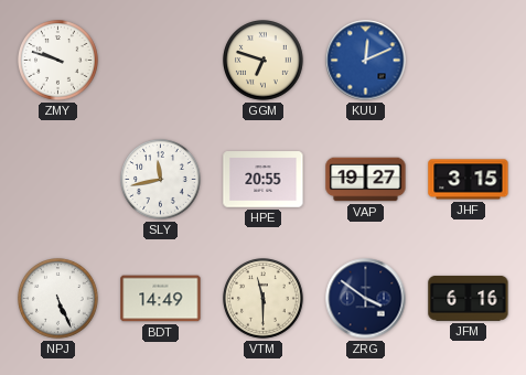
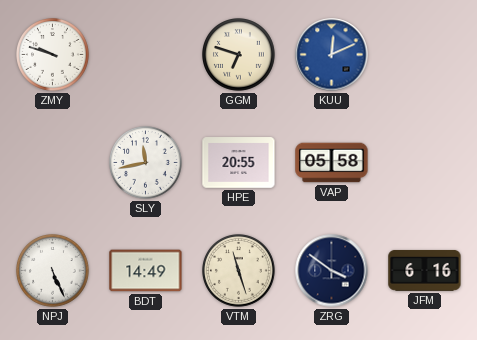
VAP: 19:27 -> 05:58
JHF: 3:15 -> none
VTM: 11:30 -> 11:27
